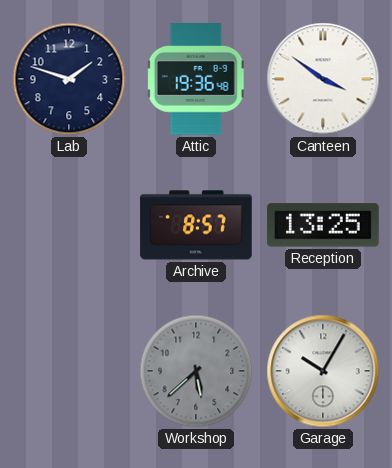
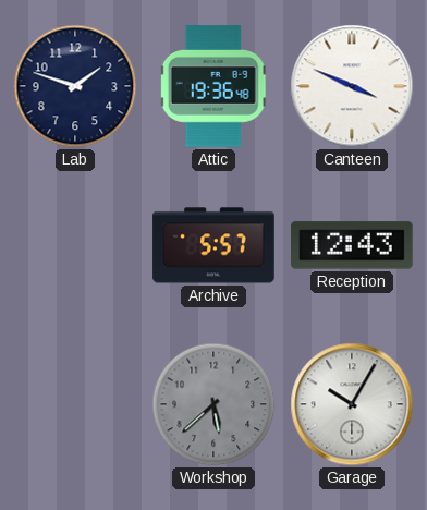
Canteen: 3:51 -> 3:49
Archive: 8:57 -> 5:57
Reception: 13:25 -> 12:43
